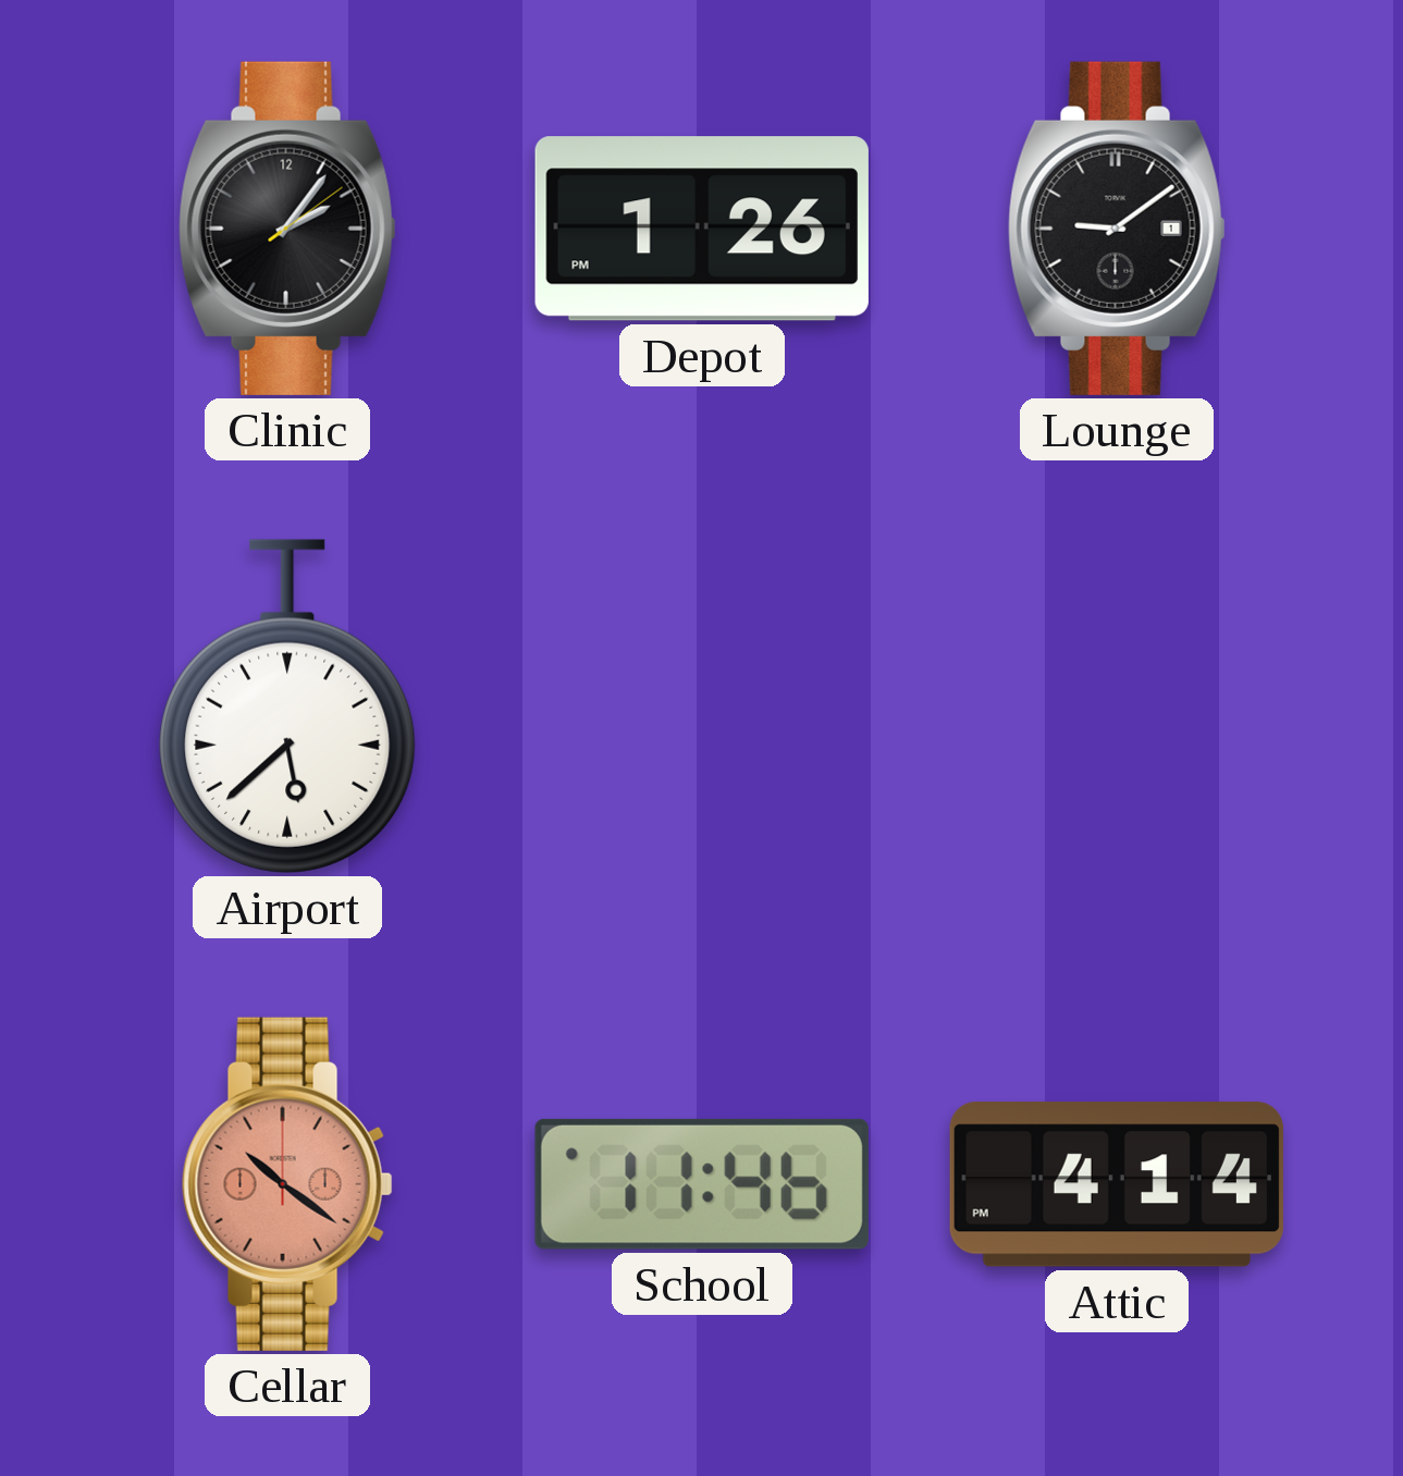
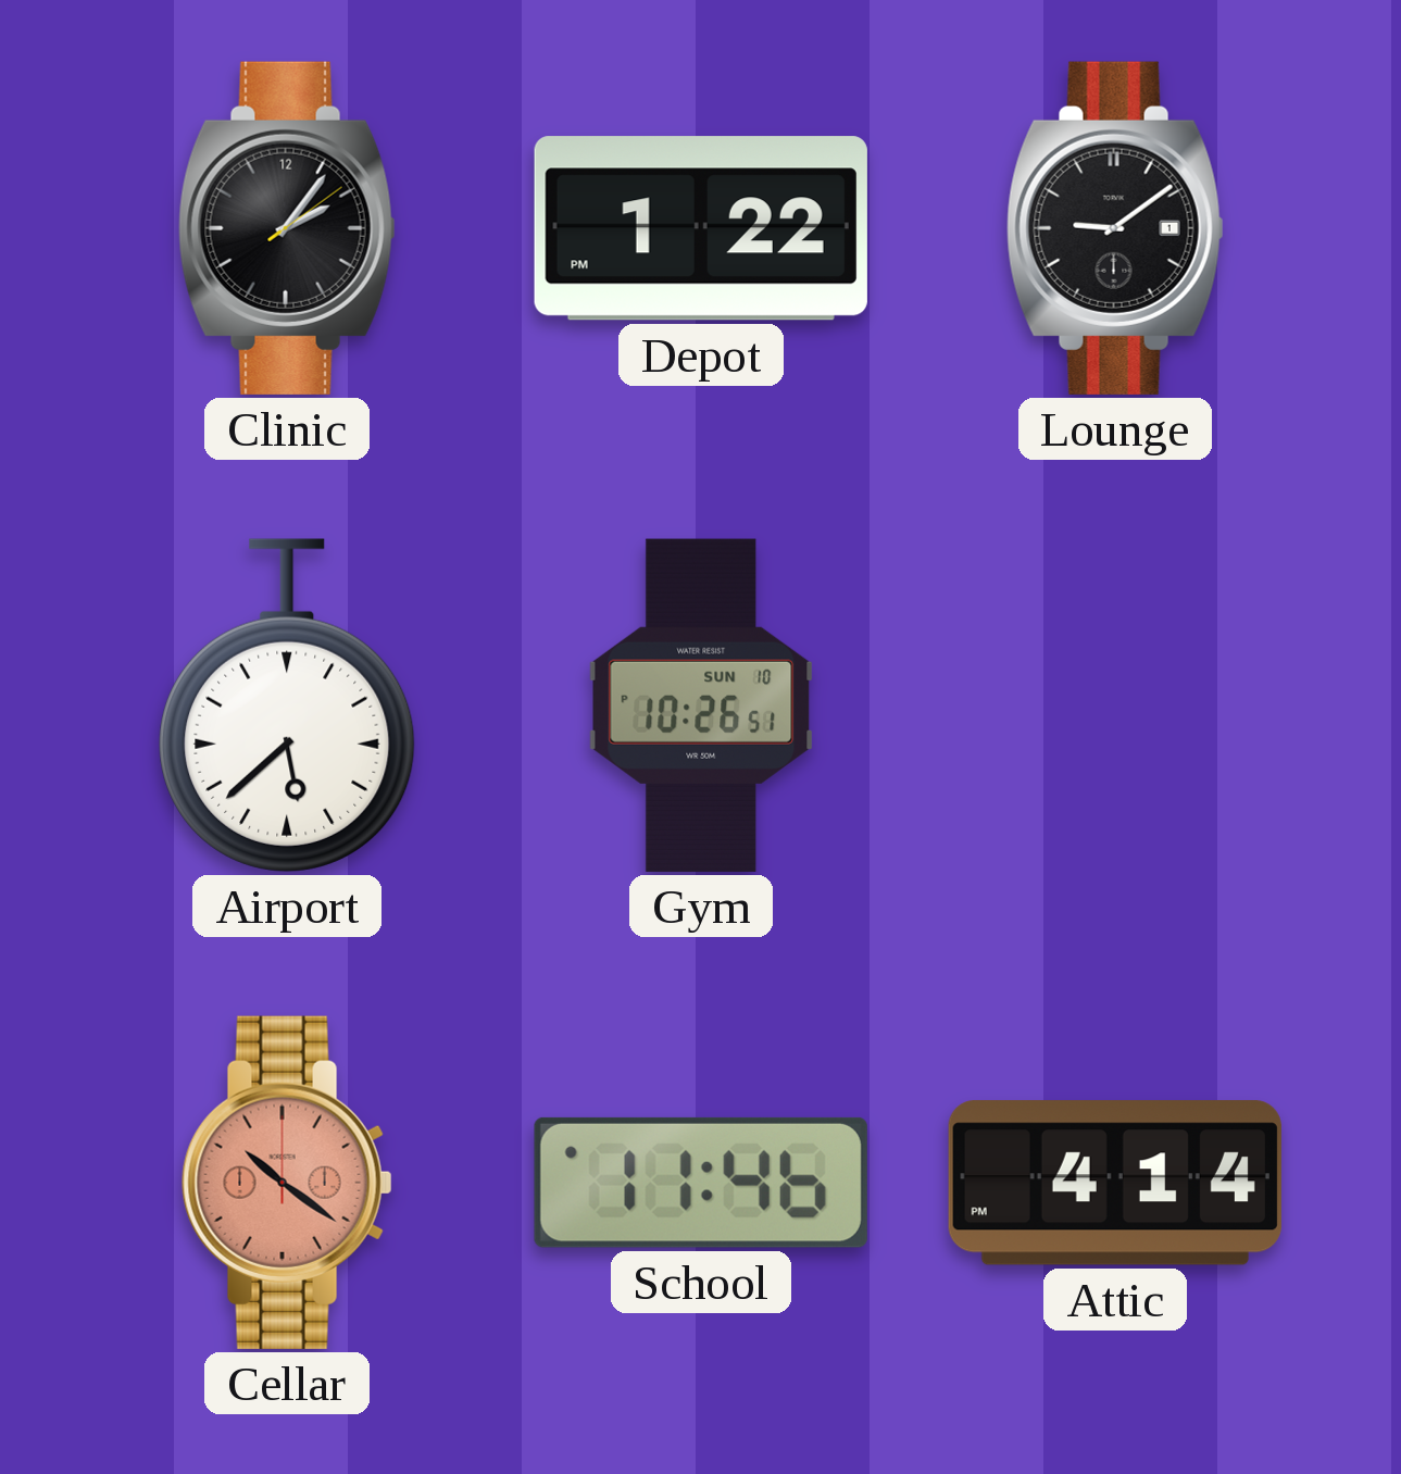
Depot: 1:26 -> 1:22
Gym: none -> 10:26
